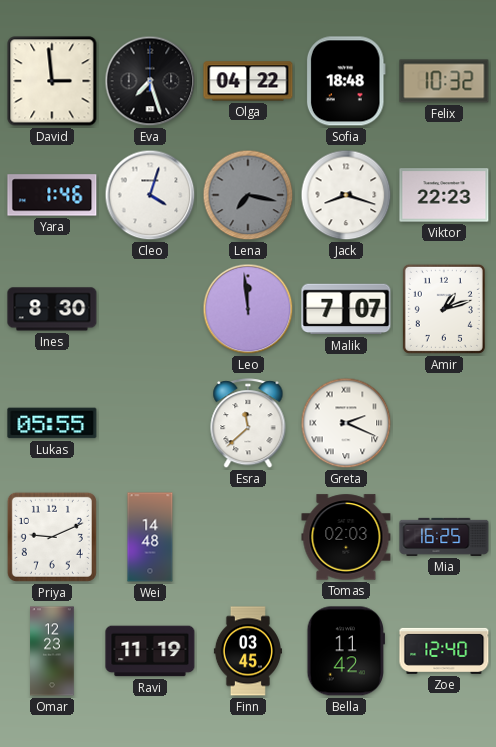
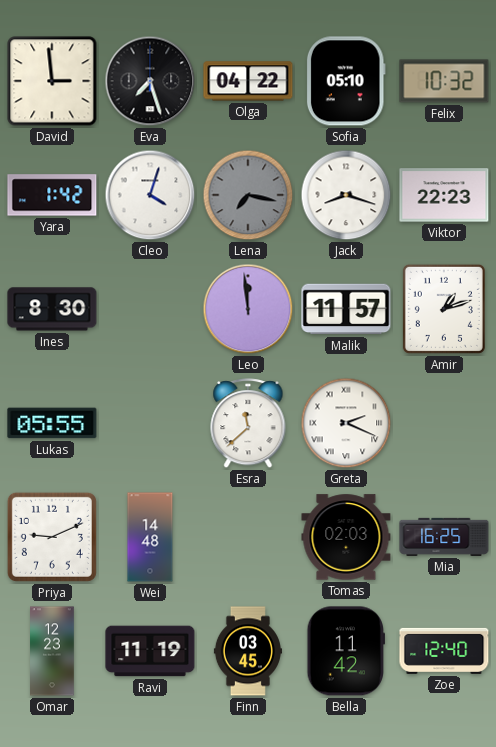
Sofia: 18:48 -> 05:10
Yara: 1:46 -> 1:42
Malik: 7:07 -> 11:57
